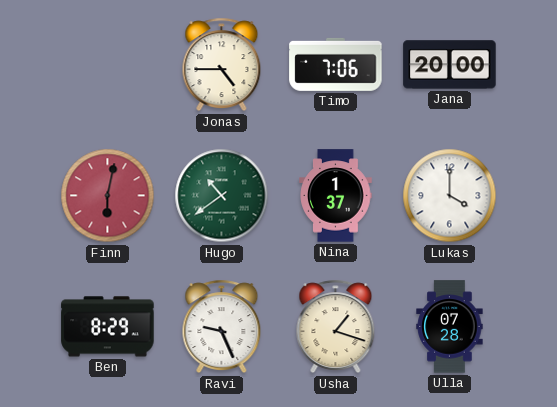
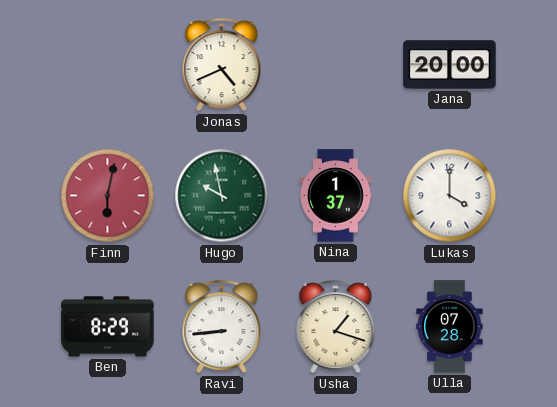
Jonas: 4:45 -> 4:41
Timo: 7:06 -> none
Hugo: 10:39 -> 9:58
Ravi: 9:26 -> 8:44
